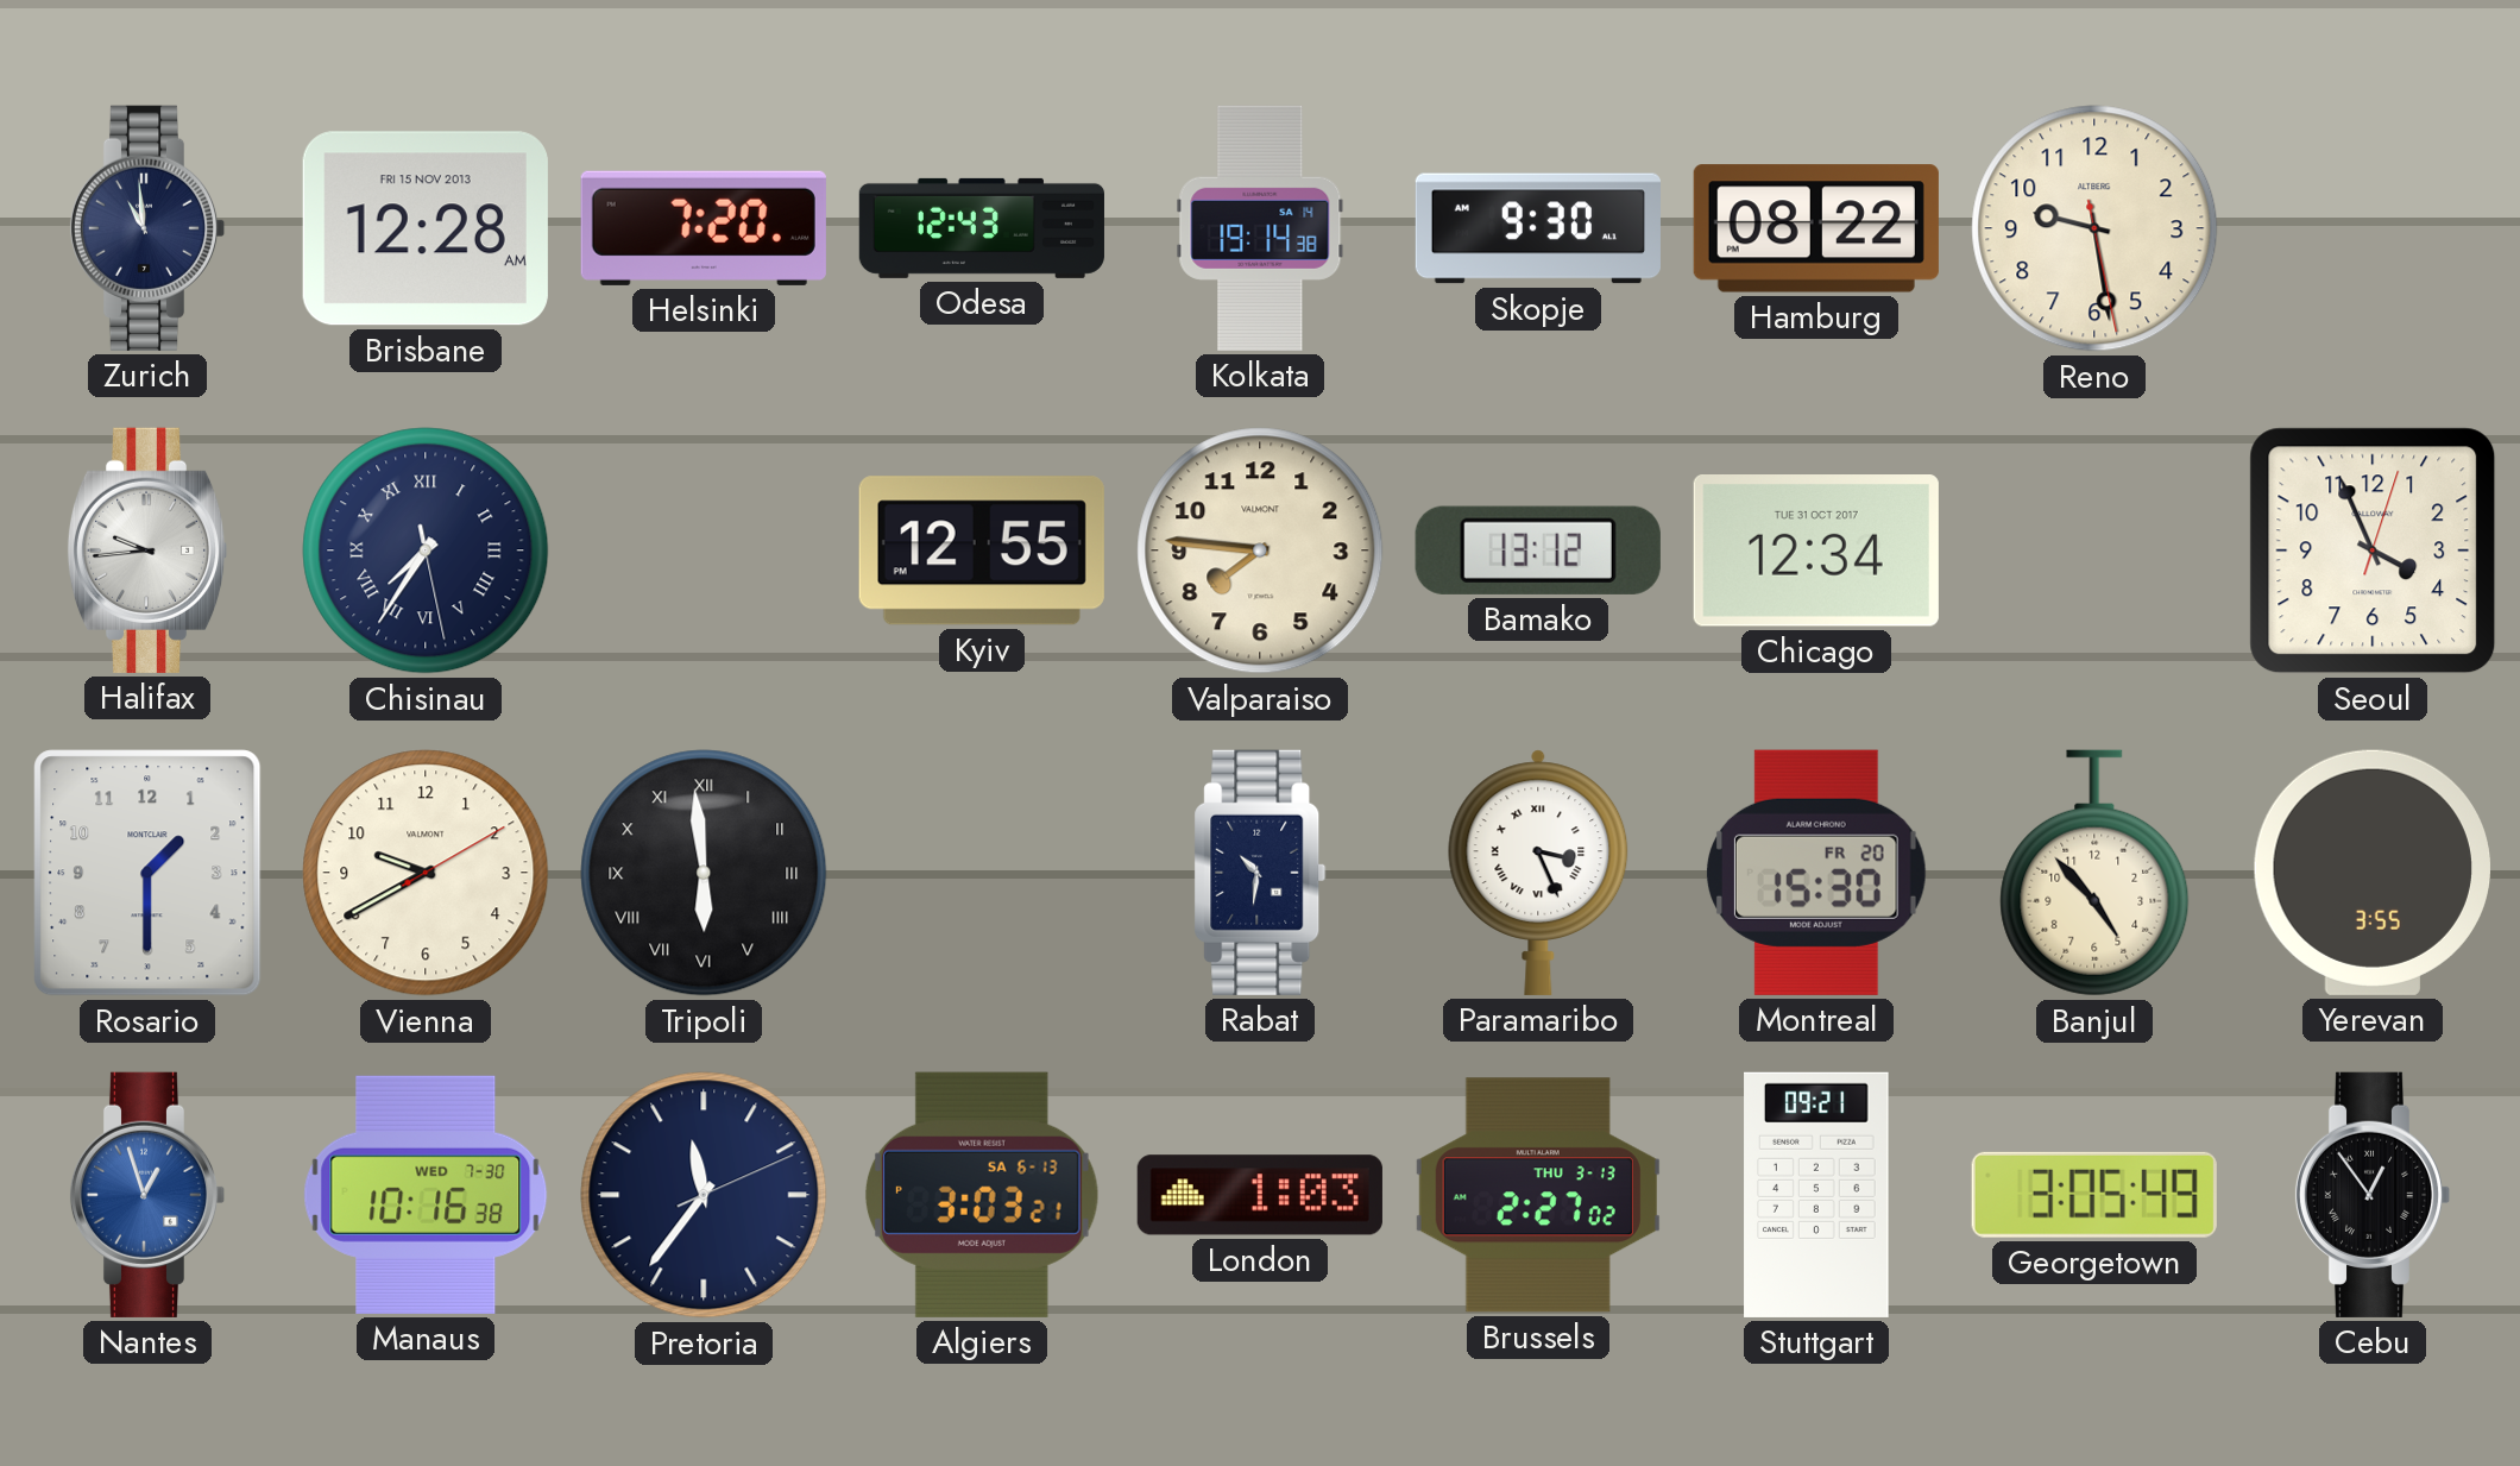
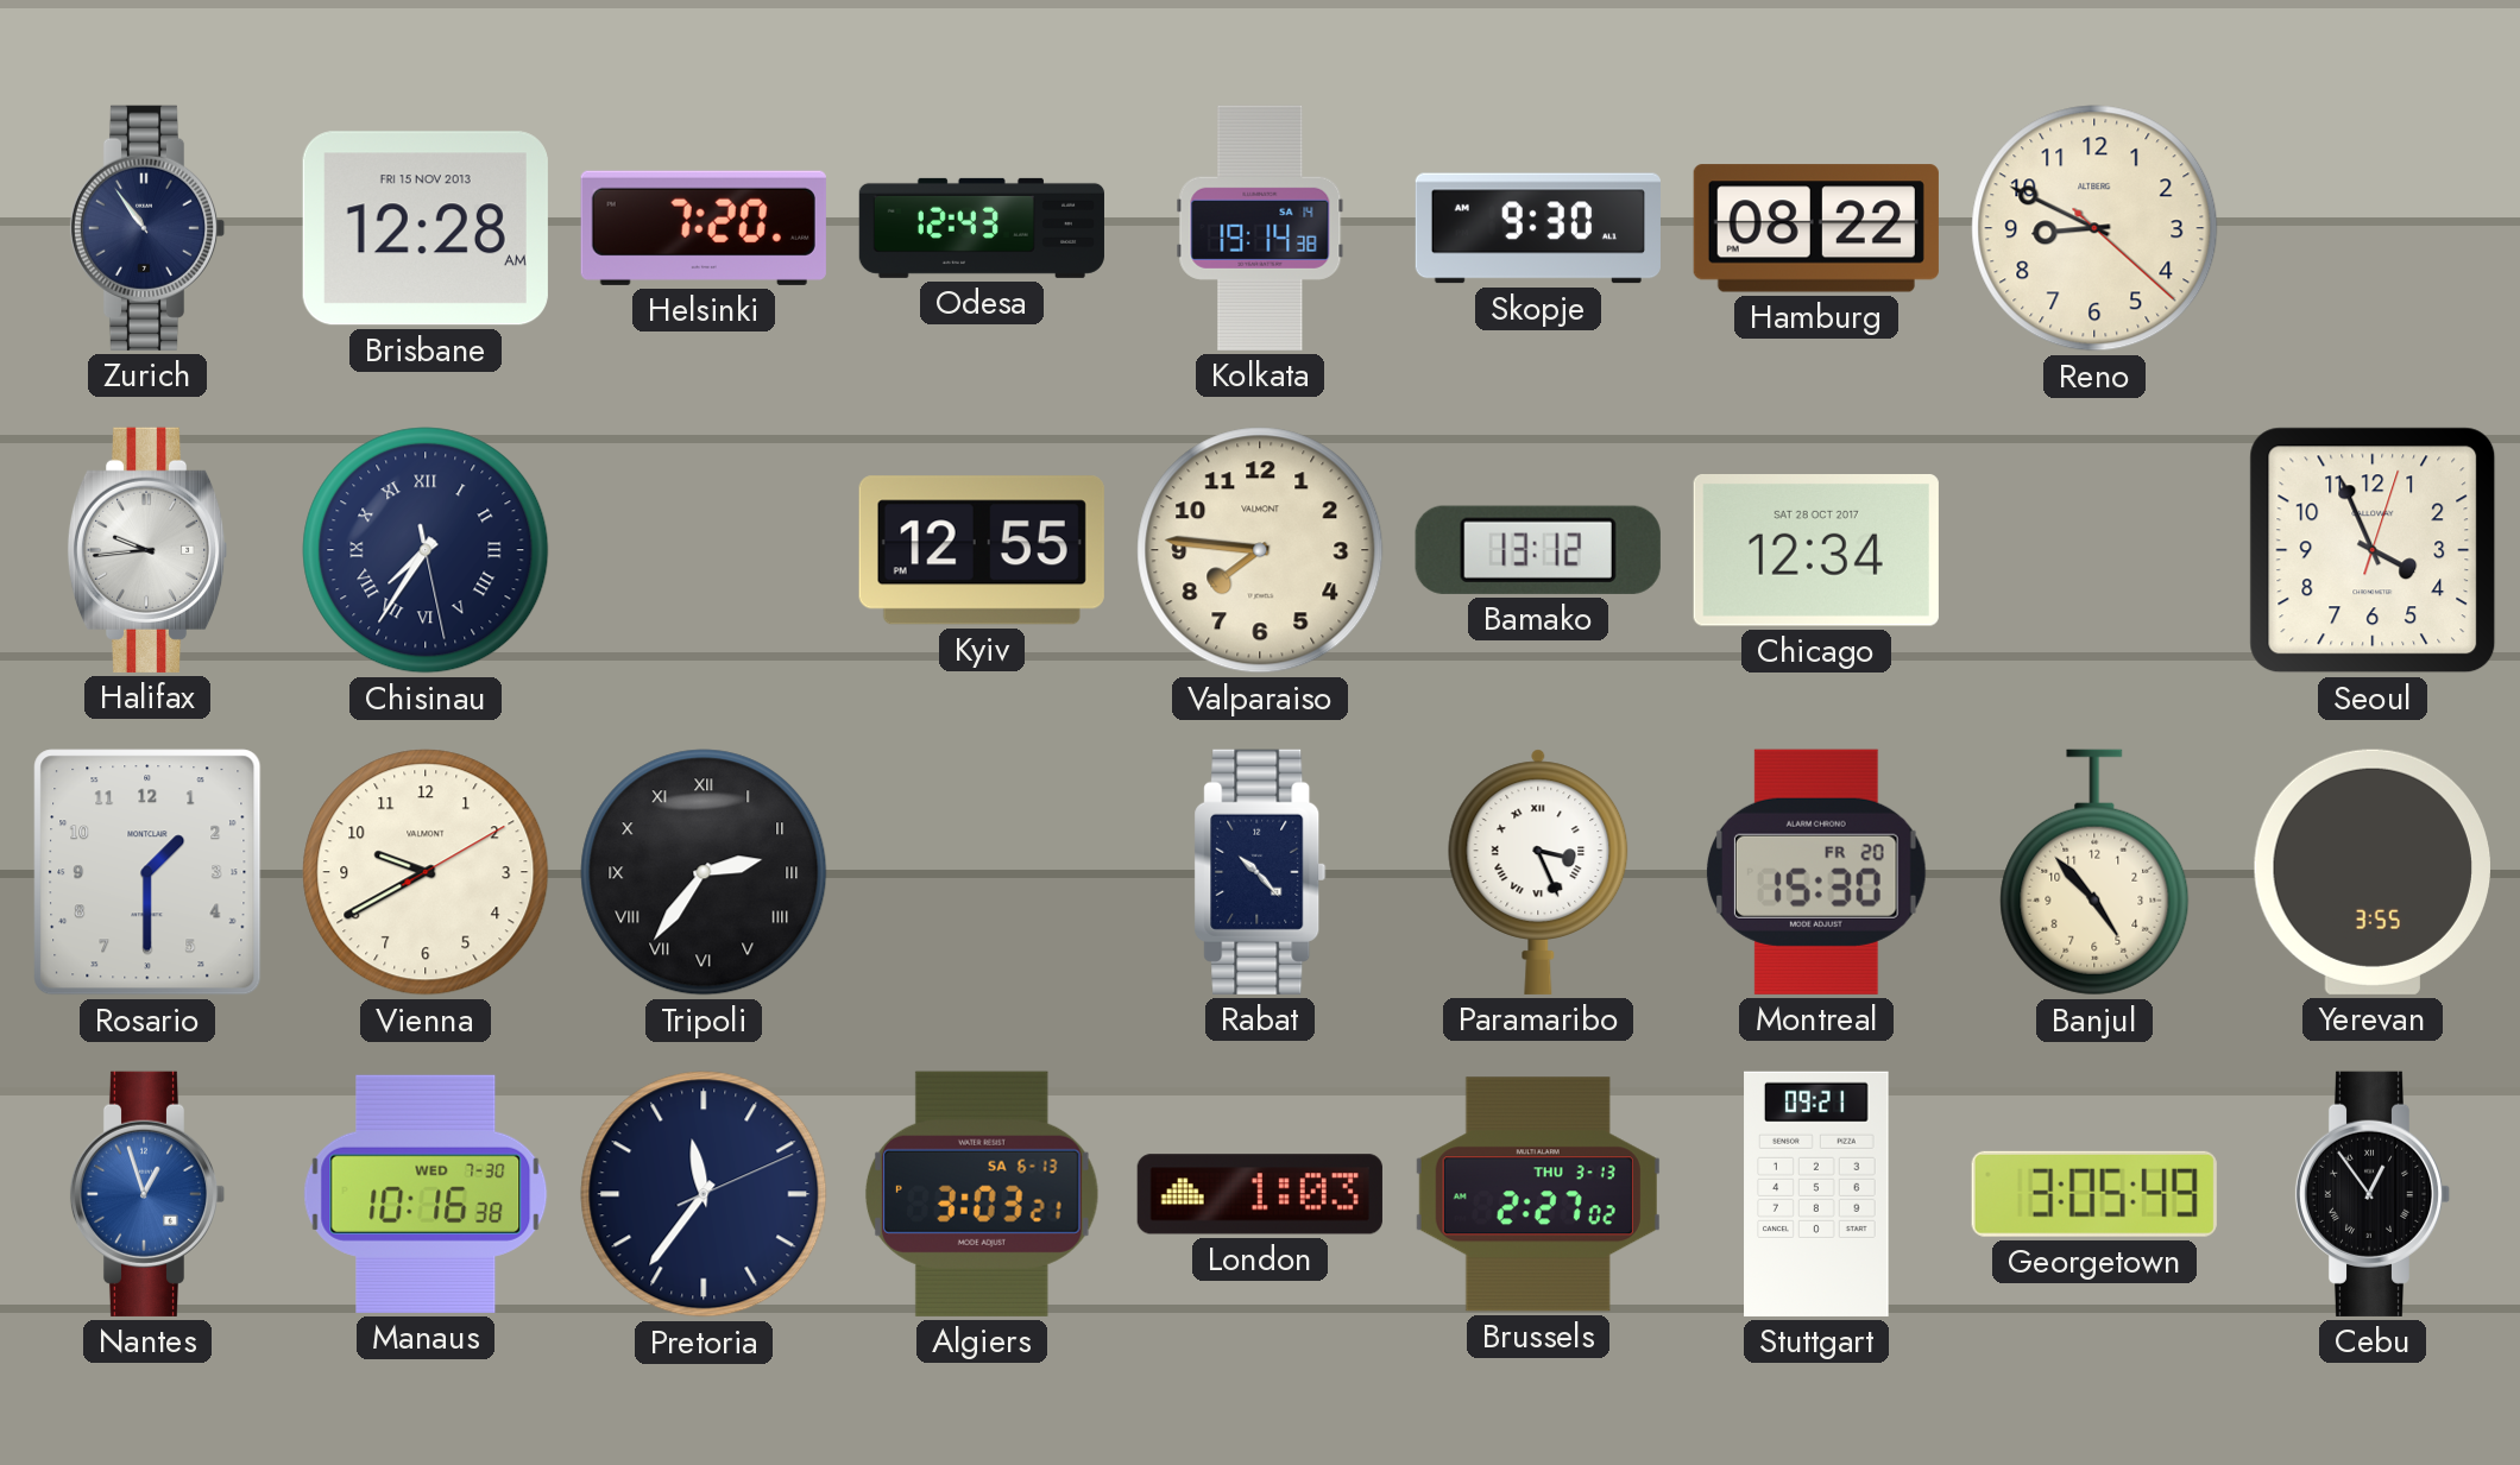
Zurich: 10:59 -> 10:54
Reno: 9:28 -> 8:49
Chicago date: TUE 31 OCT 2017 -> SAT 28 OCT 2017
Tripoli: 5:59 -> 2:36
Rabat: 10:31 -> 10:23
